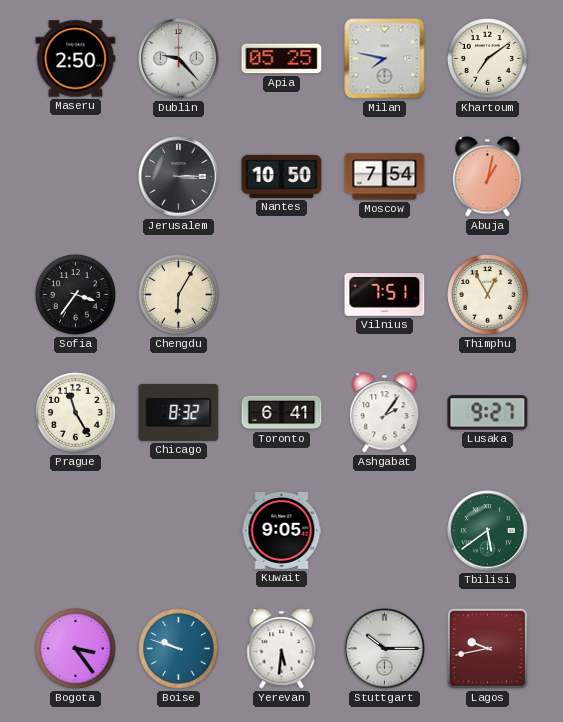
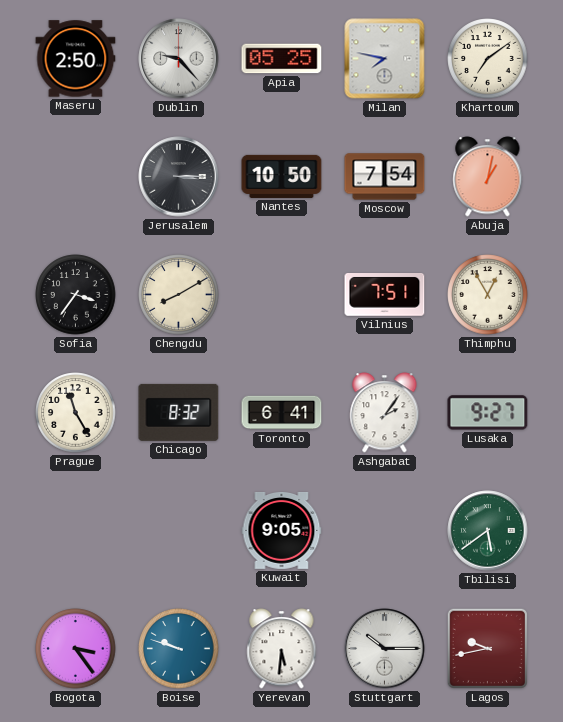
Chengdu: 6:05 -> 8:10
